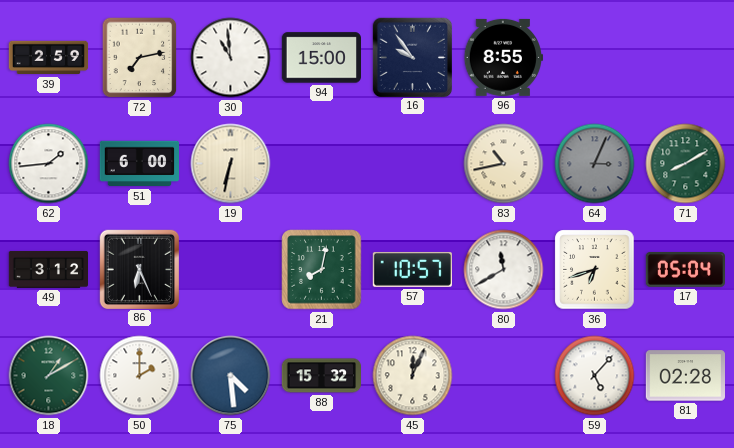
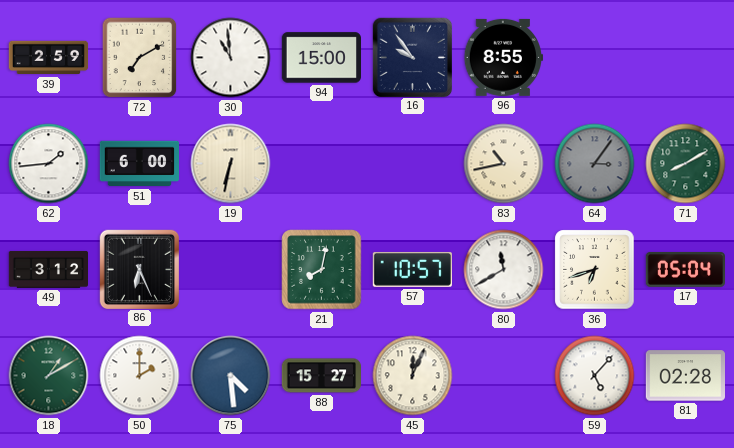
72: 7:13 -> 7:10
64: 3:04 -> 3:06
88: 15:32 -> 15:27
